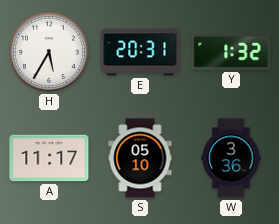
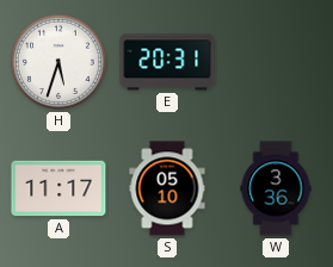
H: 5:35 -> 5:33
Y: 1:32 -> none
